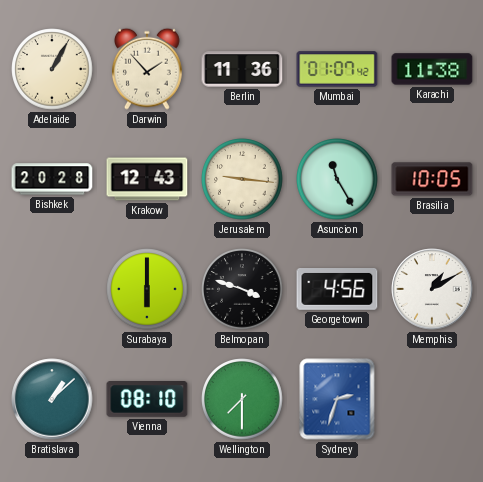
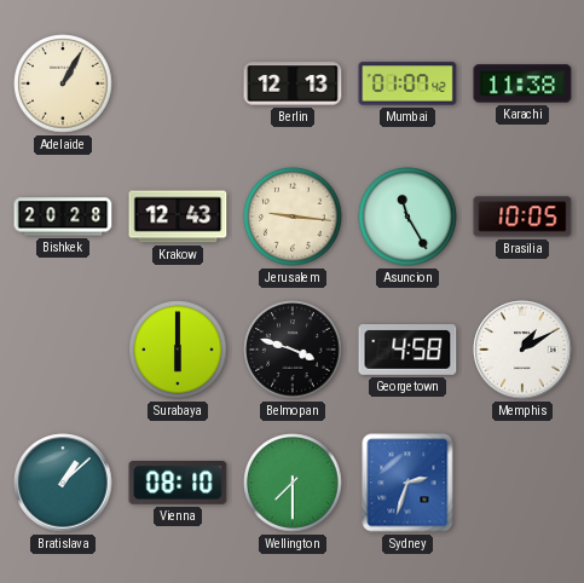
Darwin: 1:53 -> none
Berlin: 11:36 -> 12:13
Georgetown: 4:56 -> 4:58
